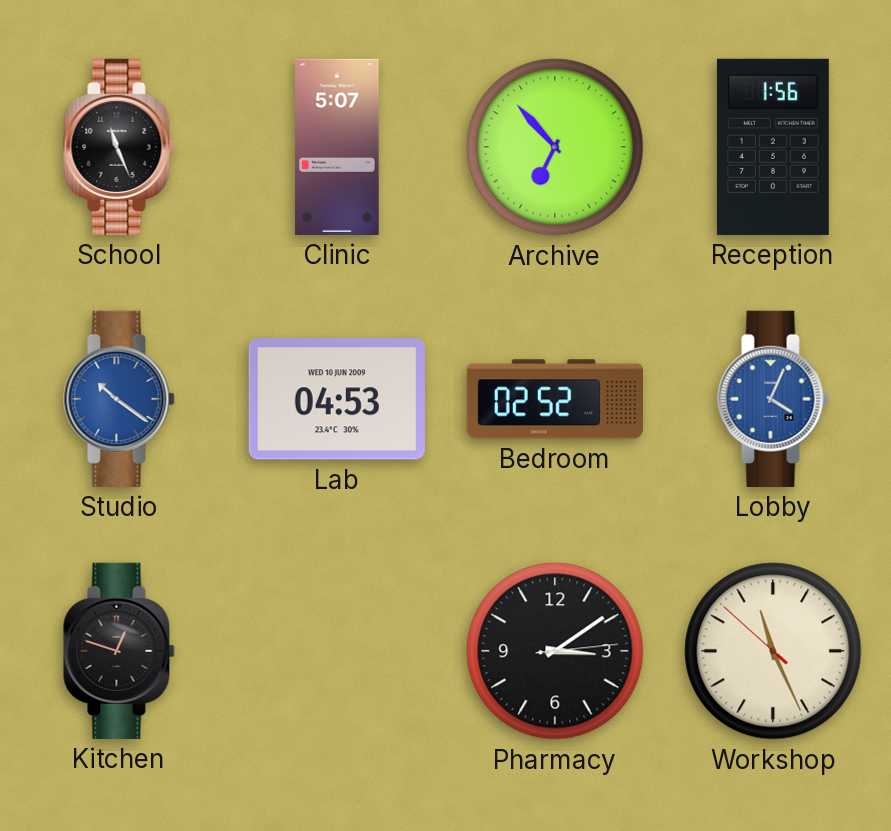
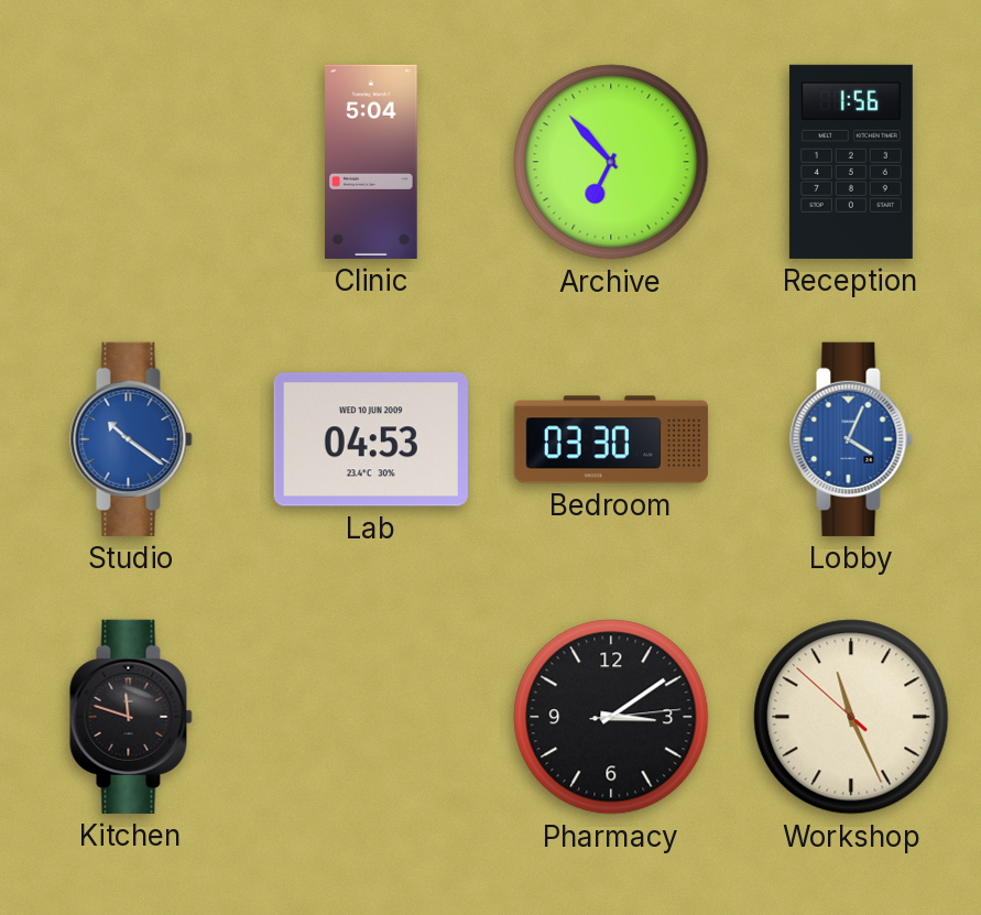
School: 11:26 -> none
Clinic: 5:07 -> 5:04
Bedroom: 02:52 -> 03:30
Kitchen: 12:48 -> 11:48
